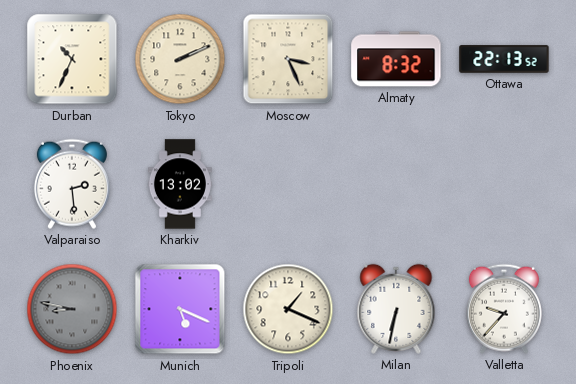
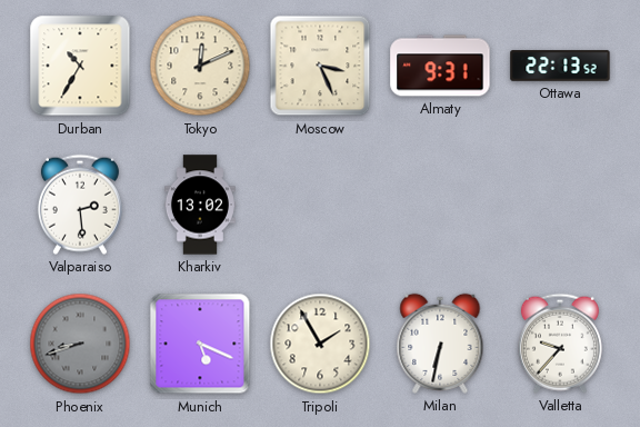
Durban: 10:34 -> 10:35
Tokyo: 2:11 -> 12:11
Almaty: 8:32 -> 9:31
Phoenix: 8:47 -> 8:42
Tripoli: 1:19 -> 1:55
